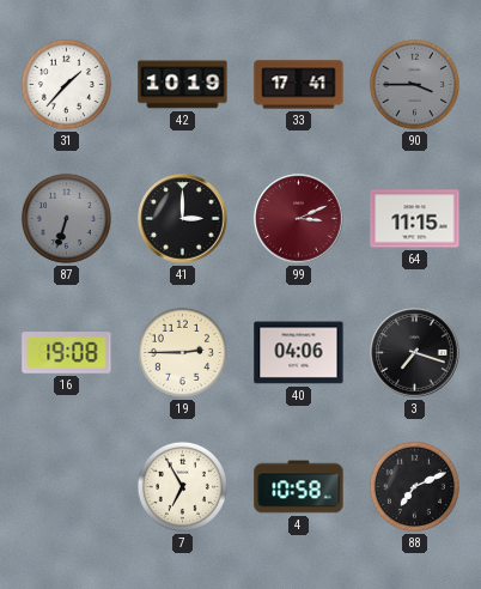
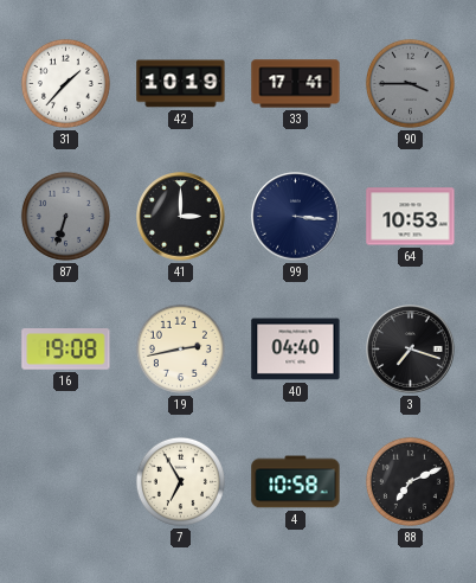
99: 3:11 -> 3:16
99 dial: burgundy -> navy
64: 11:15 -> 10:53
19: 2:45 -> 2:43
40: 04:06 -> 04:40
